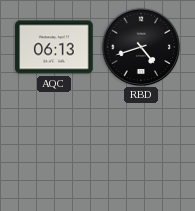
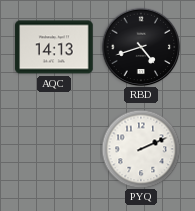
AQC: 06:13 -> 14:13
PYQ: none -> 2:11
